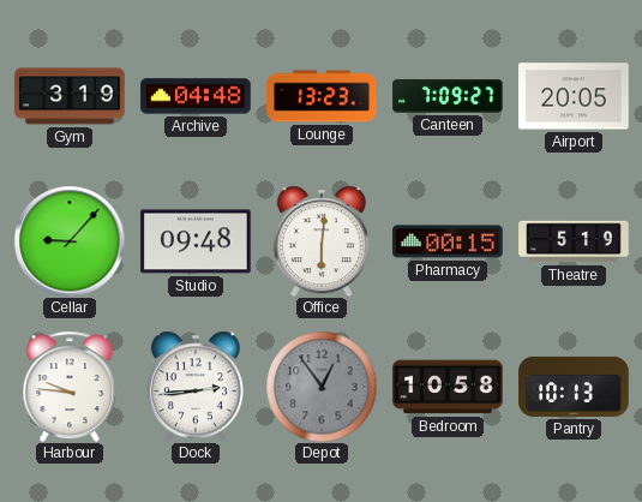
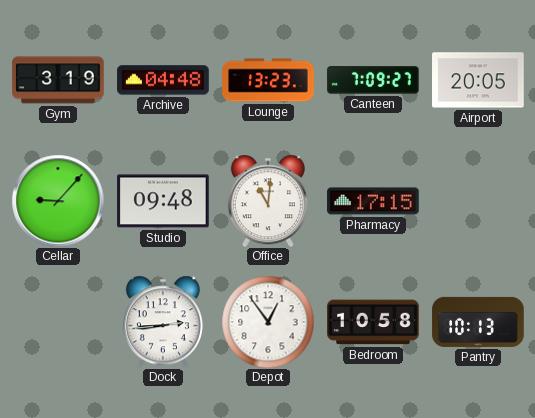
Office: 6:01 -> 11:01
Pharmacy: 00:15 -> 17:15
Theatre: 5:19 -> none
Harbour: 9:46 -> none
Depot dial: grey -> white
